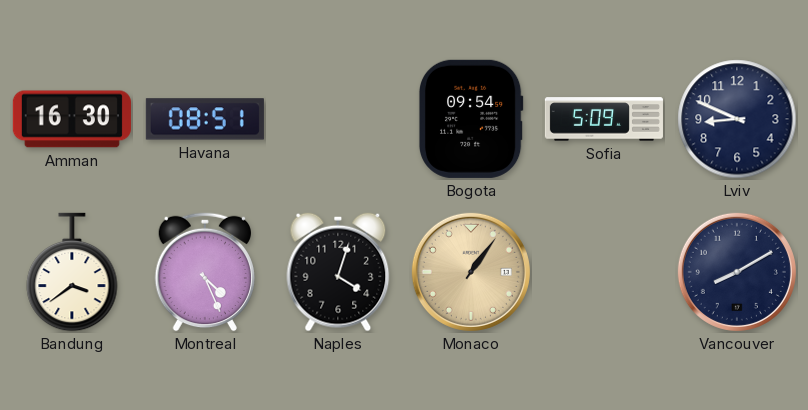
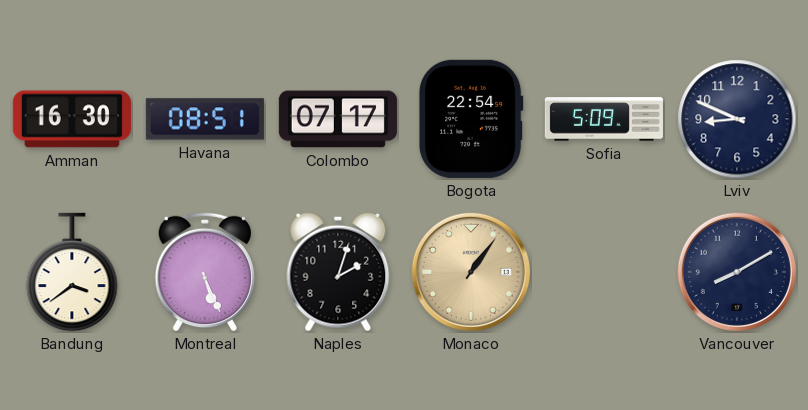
Colombo: none -> 07:17
Bogota: 09:54 -> 22:54
Montreal: 4:26 -> 5:26
Naples: 4:03 -> 2:03
